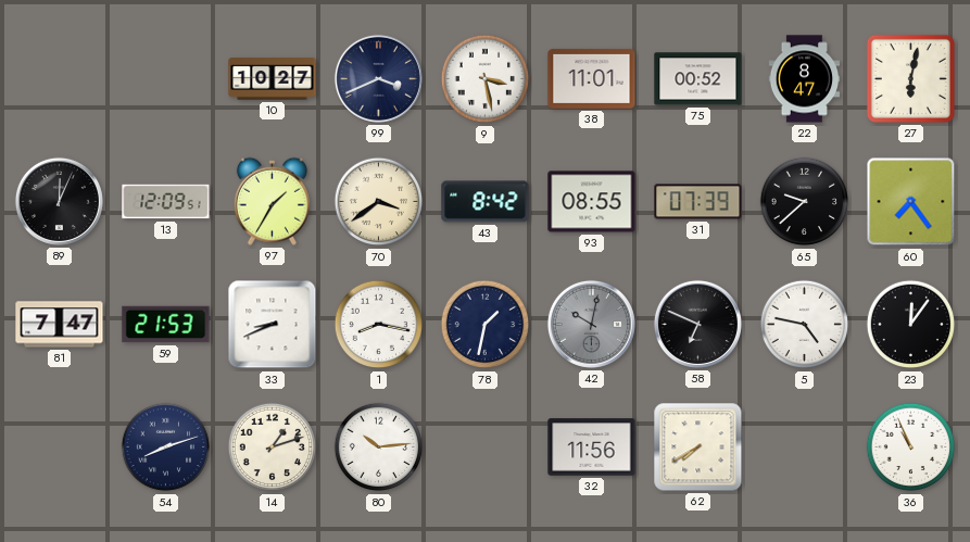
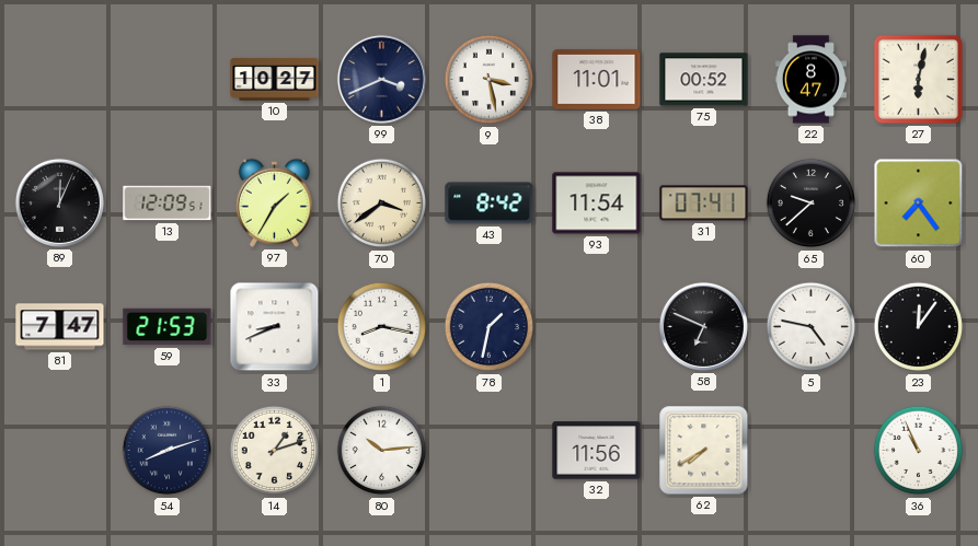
93: 08:55 -> 11:54
31: 07:39 -> 07:41
42: 10:02 -> none
